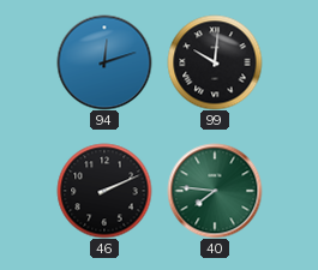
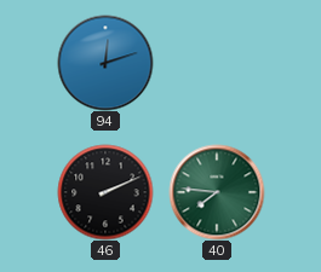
99: 10:01 -> none
